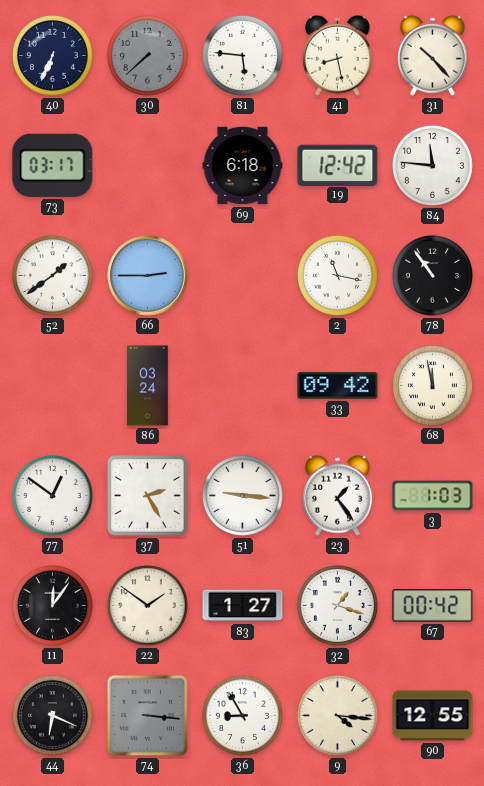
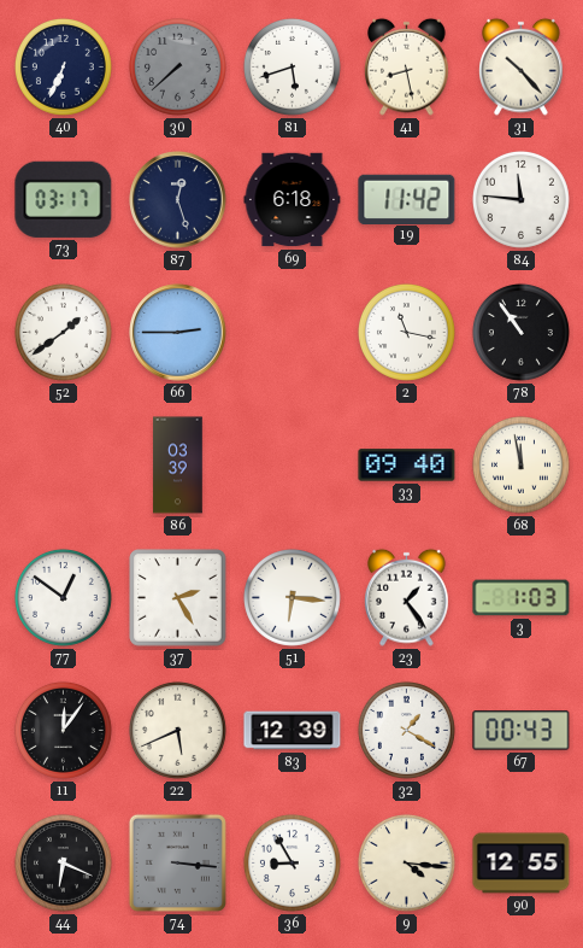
81: 5:46 -> 5:42
87: none -> 12:27
19: 12:42 -> 11:42
86: 03:24 -> 03:39
33: 09:42 -> 09:40
51: 9:16 -> 6:16
22: 1:51 -> 5:41
83: 1:27 -> 12:39
32: 1:18 -> 1:20
67: 00:42 -> 00:43
